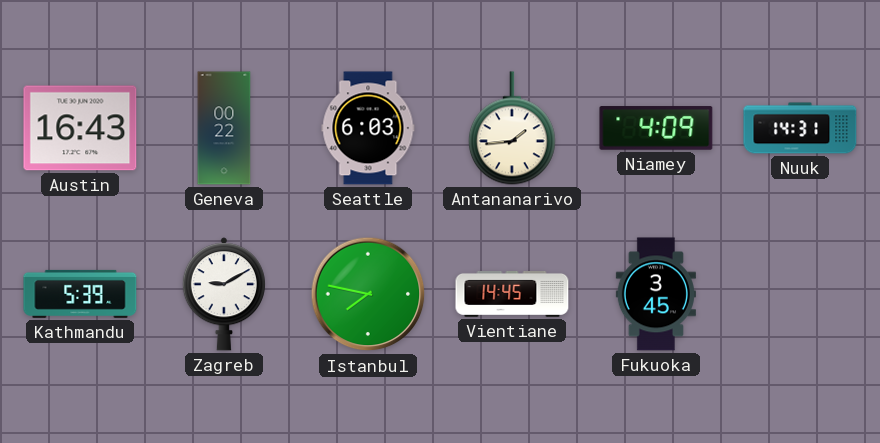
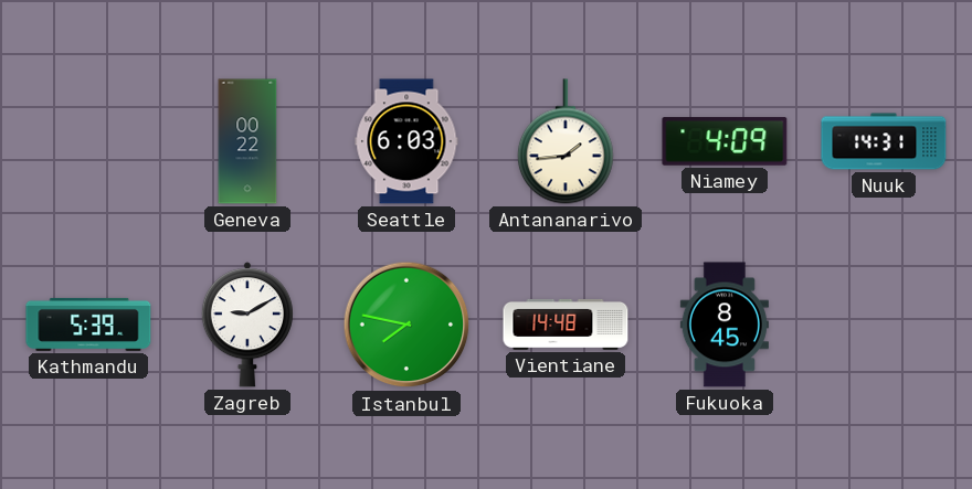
Austin: 16:43 -> none
Vientiane: 14:45 -> 14:48
Fukuoka: 3:45 -> 8:45
